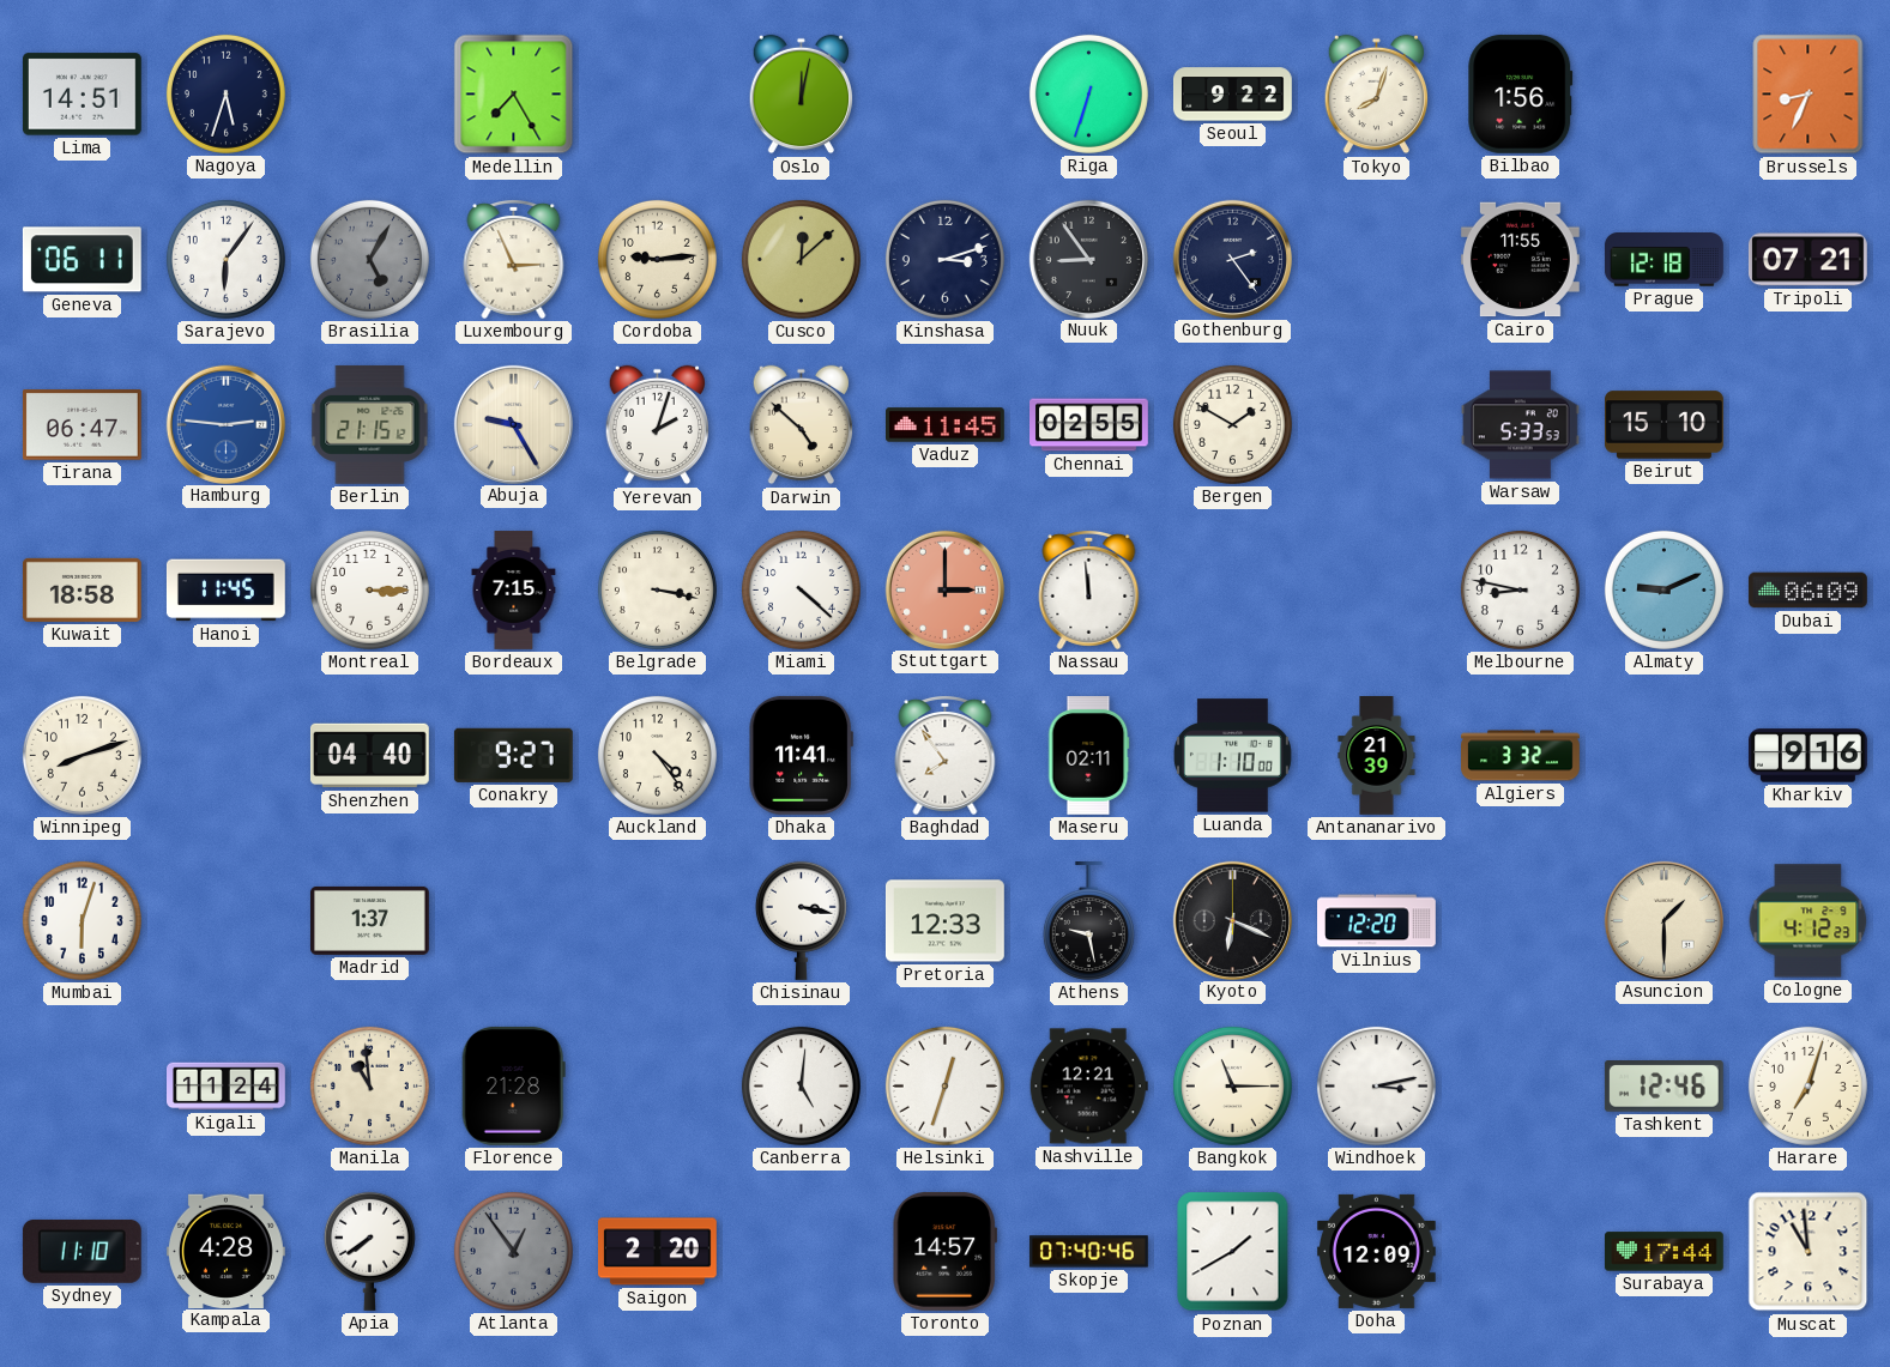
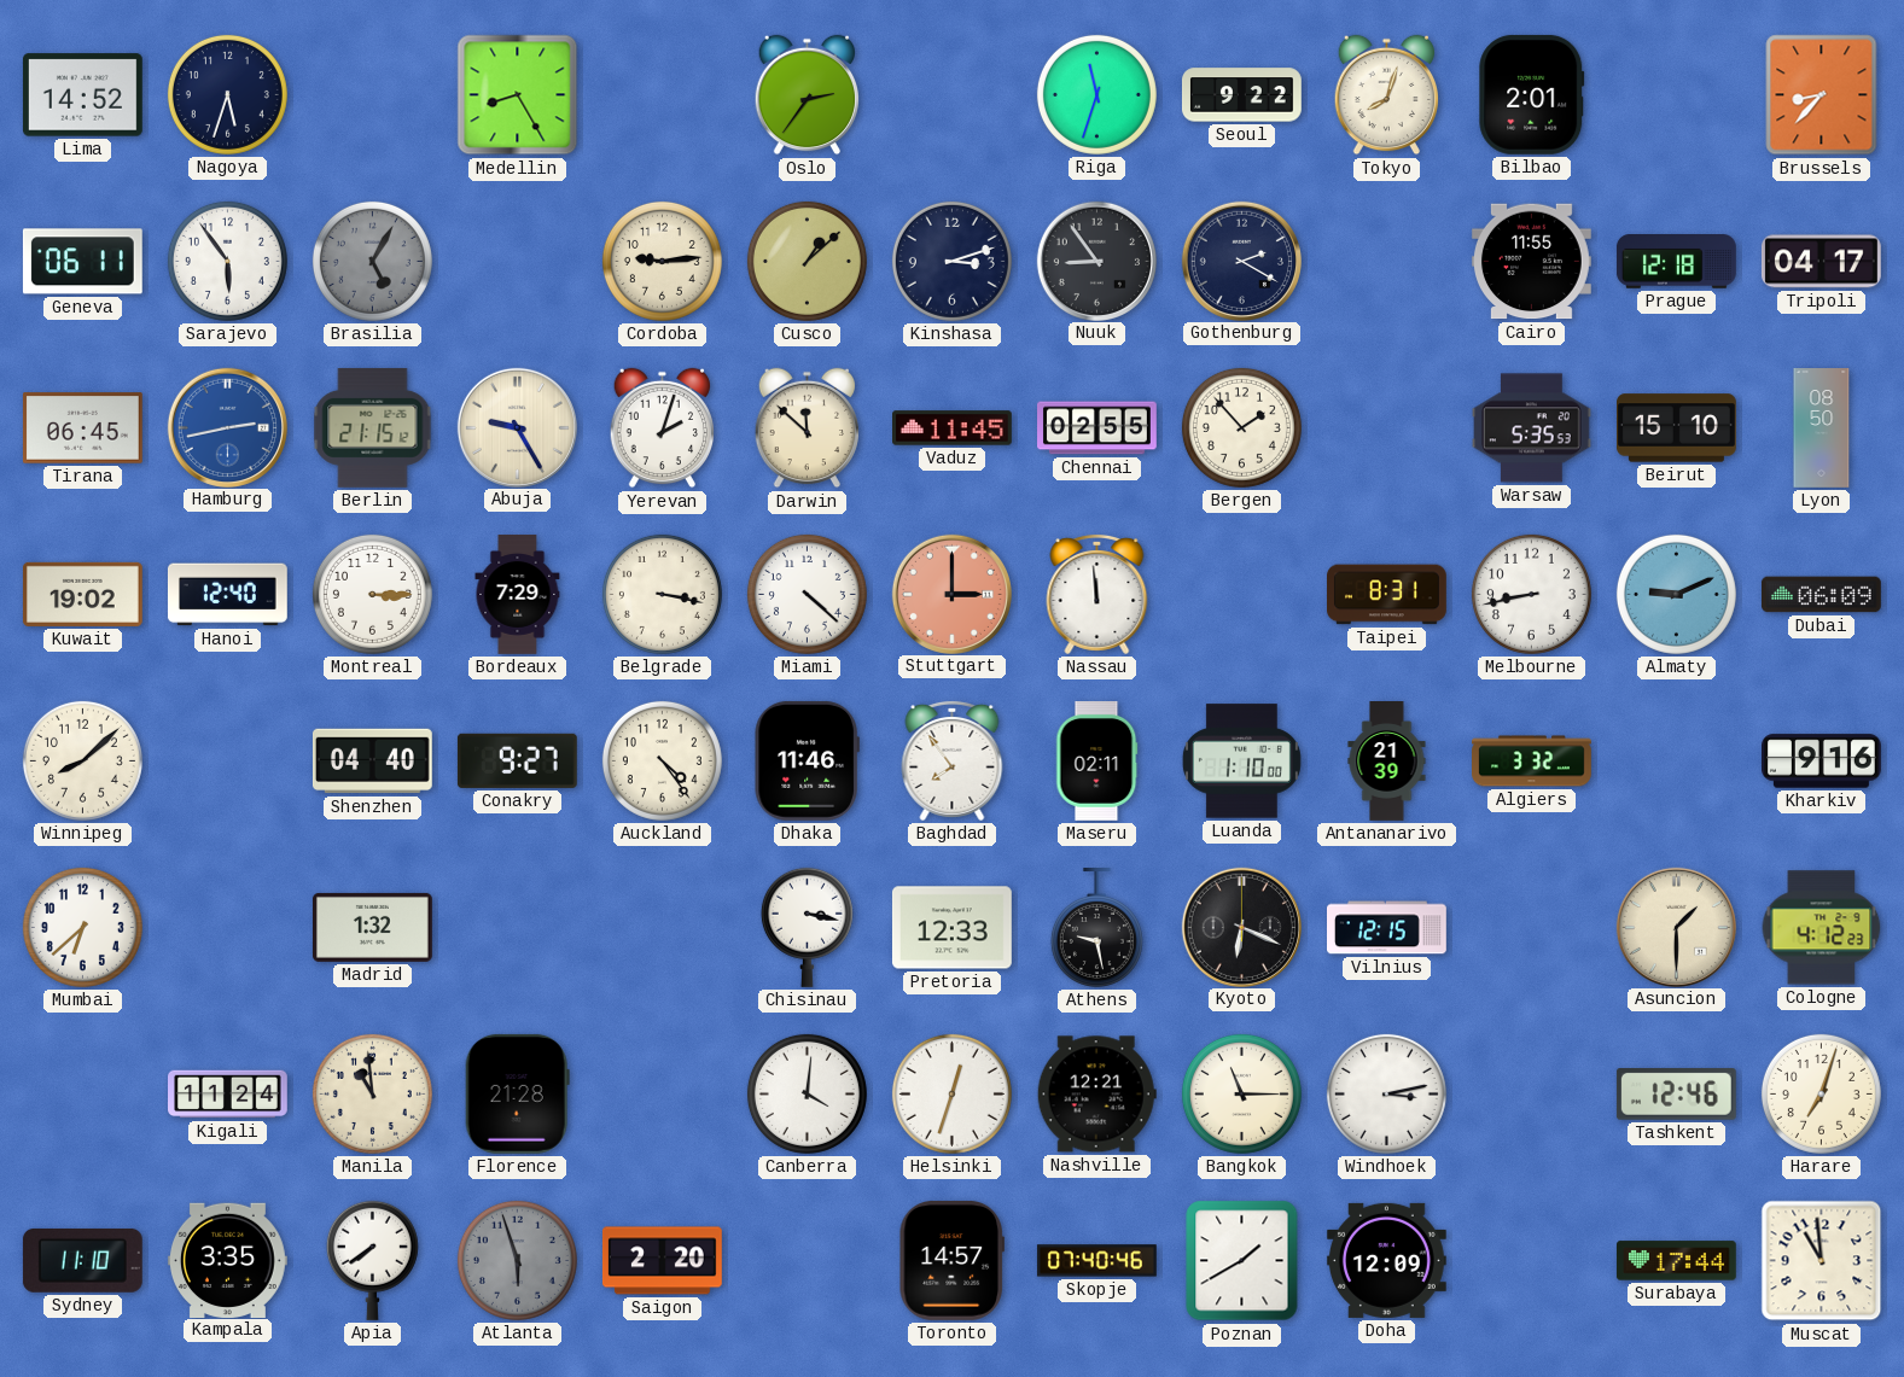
Lima: 14:51 -> 14:52
Medellin: 7:25 -> 8:25
Oslo: 12:02 -> 2:36
Riga: 6:33 -> 11:33
Bilbao: 1:56 -> 2:01
Brussels: 8:34 -> 8:37
Sarajevo: 6:06 -> 5:54
Luxembourg: 2:56 -> none
Cusco: 12:08 -> 1:08
Gothenburg: 2:24 -> 2:20
Tripoli: 07:21 -> 04:17
Tirana: 06:47 -> 06:45
Hamburg: 2:46 -> 2:43
Darwin: 4:52 -> 11:52
Bergen: 1:50 -> 1:53
Warsaw: 5:33 -> 5:35
Lyon: none -> 08:50
Kuwait: 18:58 -> 19:02
Hanoi: 11:45 -> 12:40
Bordeaux: 7:15 -> 7:29
Taipei: none -> 8:31
Melbourne: 8:47 -> 8:43
Winnipeg: 8:12 -> 8:08
Dhaka: 11:41 -> 11:46
Mumbai: 6:03 -> 6:38
Madrid: 1:37 -> 1:32
Vilnius: 12:20 -> 12:15
Canberra: 5:01 -> 4:01
Kampala: 4:28 -> 3:35
Atlanta: 12:54 -> 5:57
